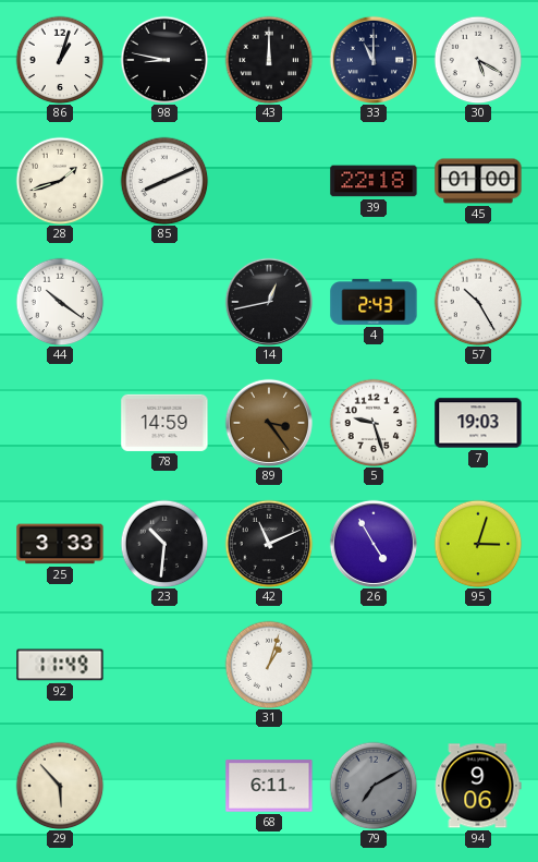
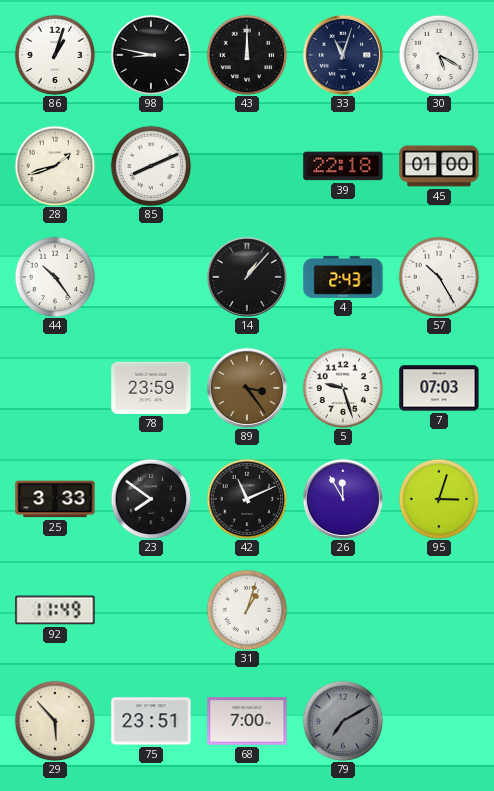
33: 11:00 -> 11:03
44: 10:21 -> 10:24
14: 12:43 -> 1:07
78: 14:59 -> 23:59
7: 19:03 -> 07:03
23: 10:31 -> 7:51
26: 4:55 -> 11:55
75: none -> 23:51
68: 6:11 -> 7:00
94: 9:06 -> none
